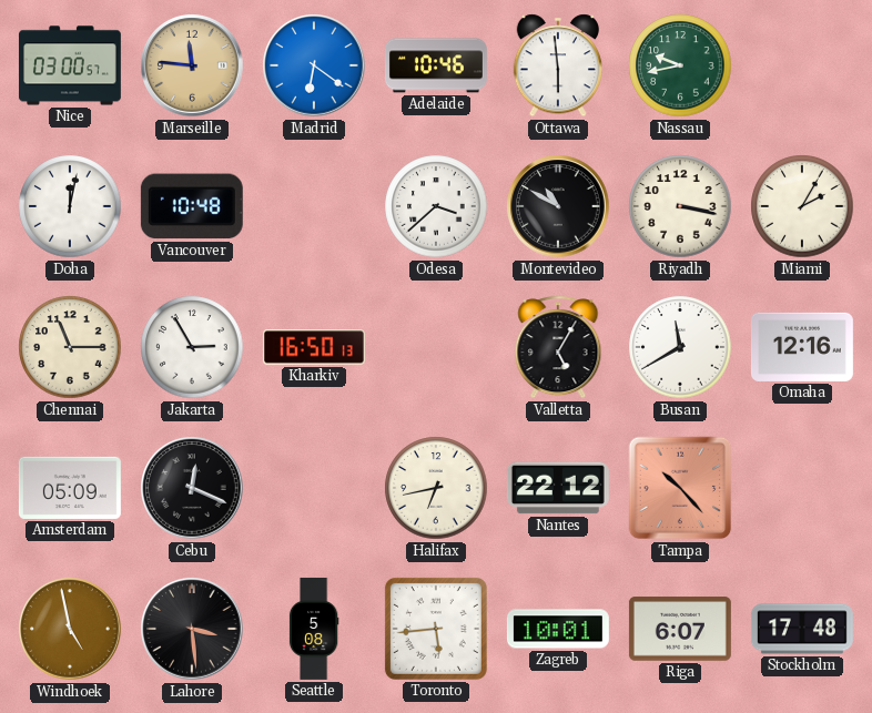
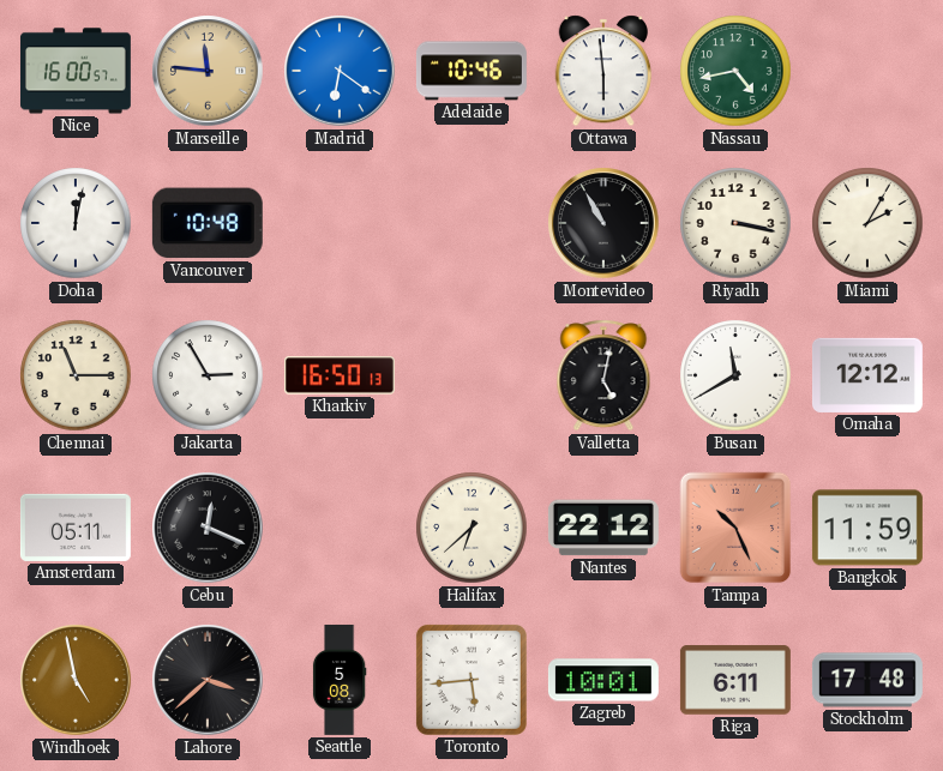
Nice: 03:00 -> 16:00
Nassau: 9:43 -> 4:43
Odesa: 3:38 -> none
Montevideo: 10:50 -> 10:55
Valletta: 5:05 -> 5:02
Omaha: 12:16 -> 12:12
Amsterdam: 05:09 -> 05:11
Halifax: 6:43 -> 6:38
Tampa: 10:23 -> 10:26
Bangkok: none -> 11:59
Lahore: 3:29 -> 3:38
Riga: 6:07 -> 6:11
